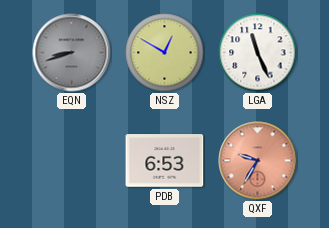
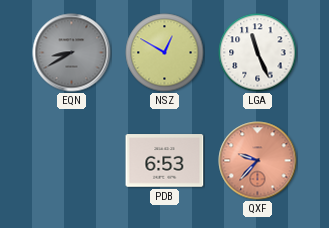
EQN: 8:42 -> 8:40
QXF: 9:35 -> 9:37
